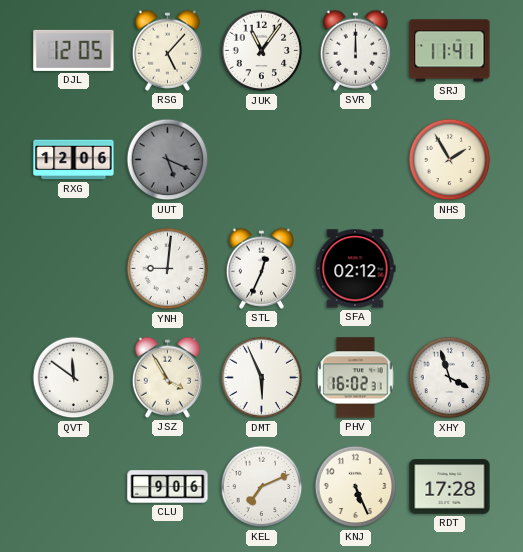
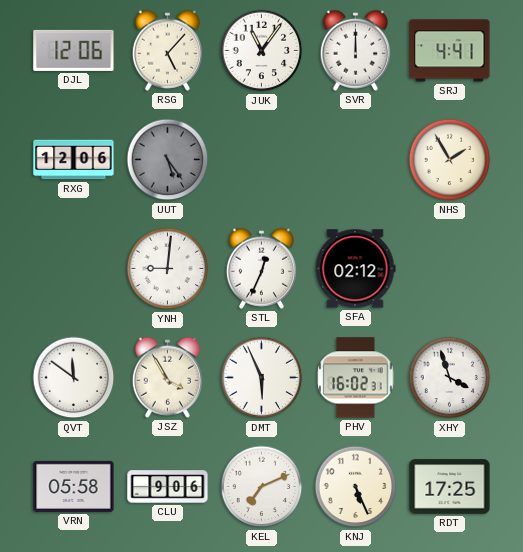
DJL: 12:05 -> 12:06
SRJ: 11:41 -> 4:41
UUT: 5:19 -> 5:24
VRN: none -> 05:58
RDT: 17:28 -> 17:25
